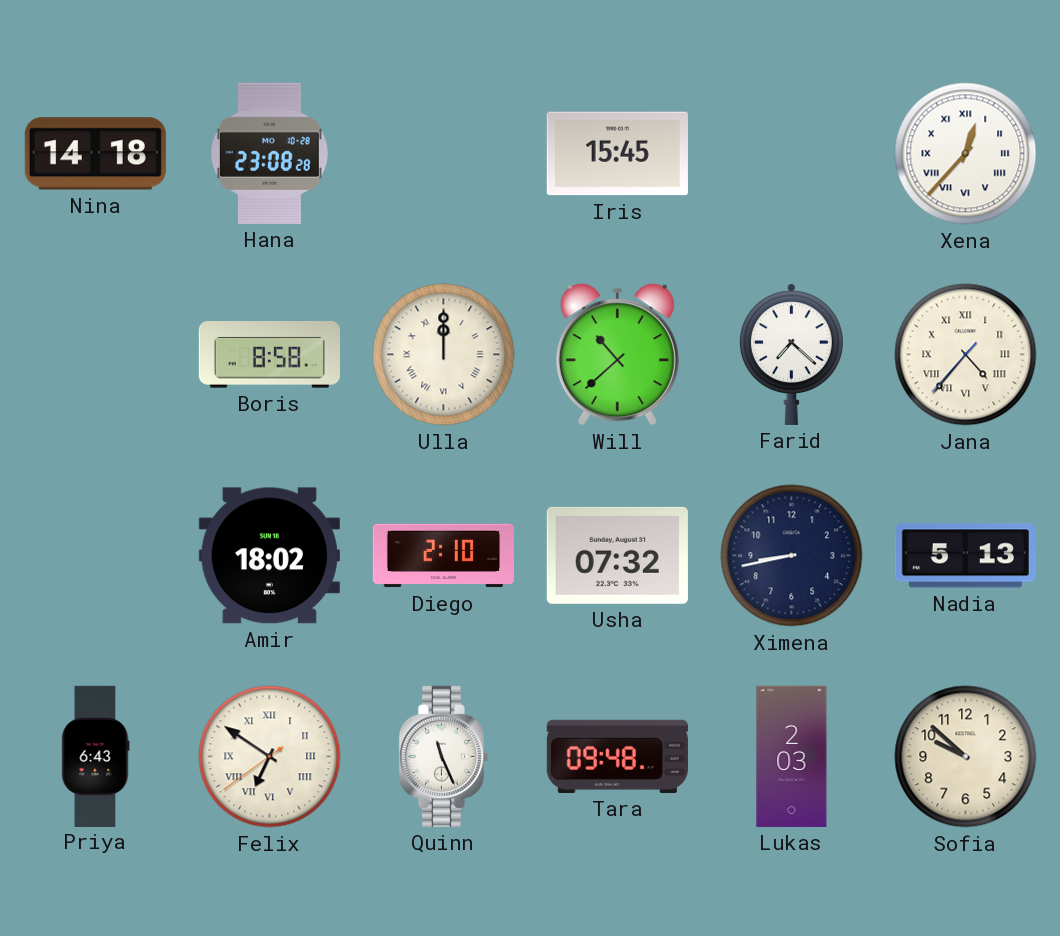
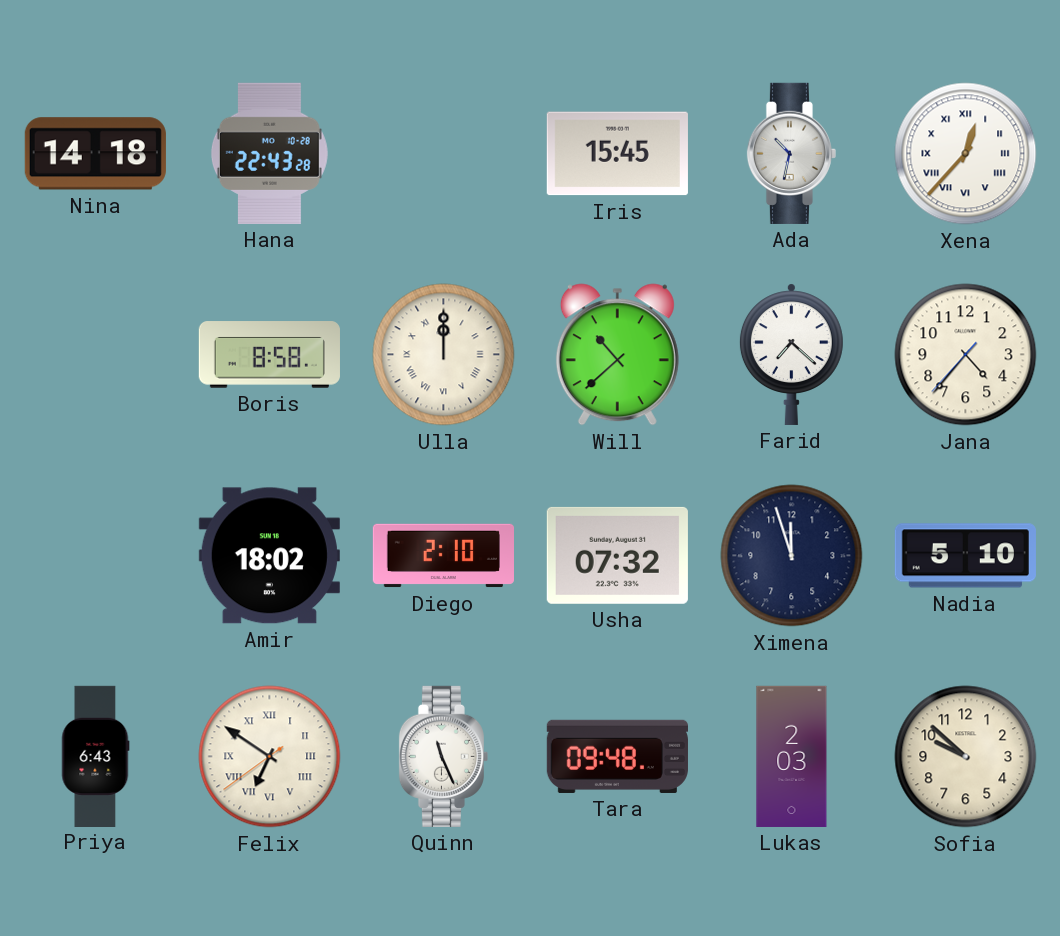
Hana: 23:08 -> 22:43
Ada: none -> 10:32
Jana numerals: Roman -> Arabic
Ximena: 8:43 -> 11:57
Nadia: 5:13 -> 5:10
